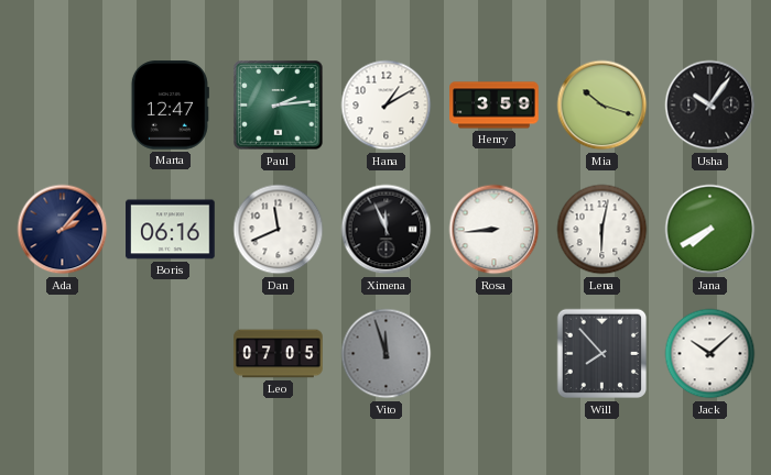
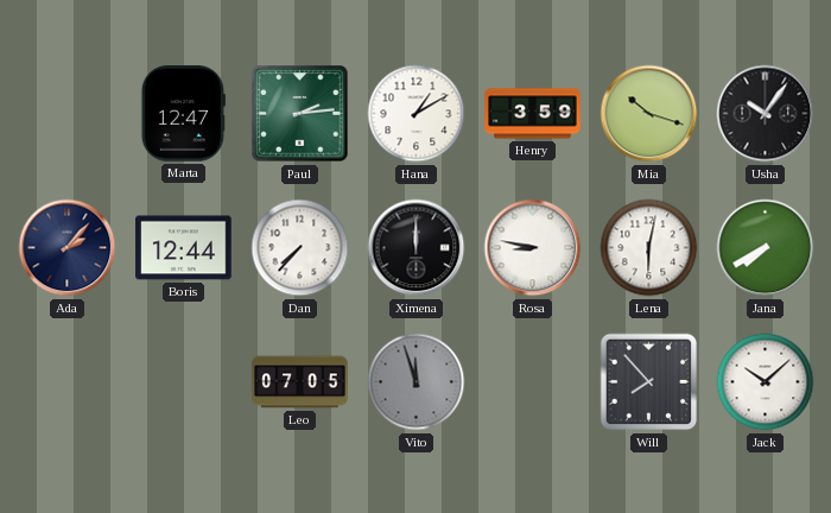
Boris: 06:16 -> 12:44
Dan: 11:41 -> 7:37
Ximena: 11:56 -> 12:00
Rosa: 8:44 -> 8:47
